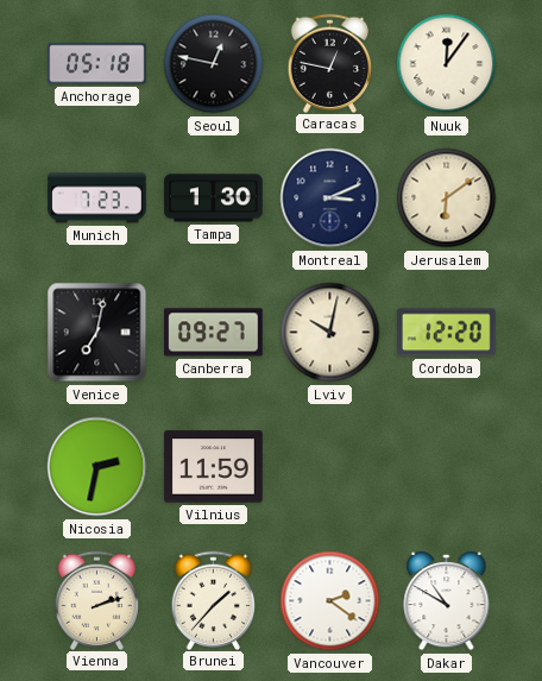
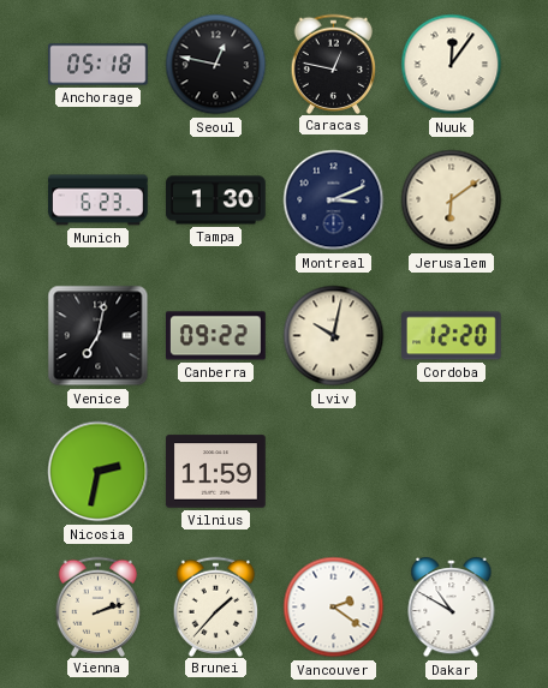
Munich: 7:23 -> 6:23
Canberra: 09:27 -> 09:22
